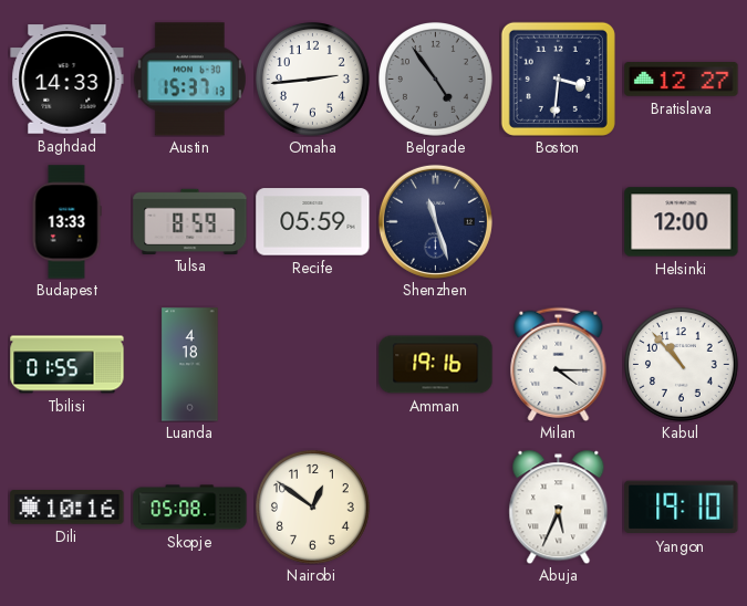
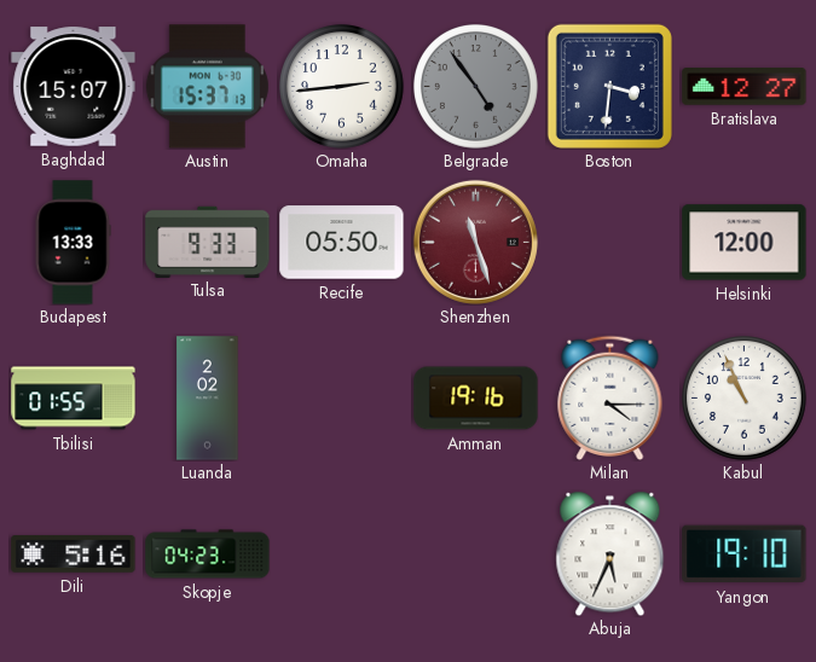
Baghdad: 14:33 -> 15:07
Tulsa: 8:59 -> 9:33
Recife: 05:59 -> 05:50
Shenzhen dial: navy -> burgundy
Luanda: 4:18 -> 2:02
Kabul: 10:53 -> 10:56
Dili: 10:16 -> 5:16
Skopje: 05:08 -> 04:23
Nairobi: 12:51 -> none
